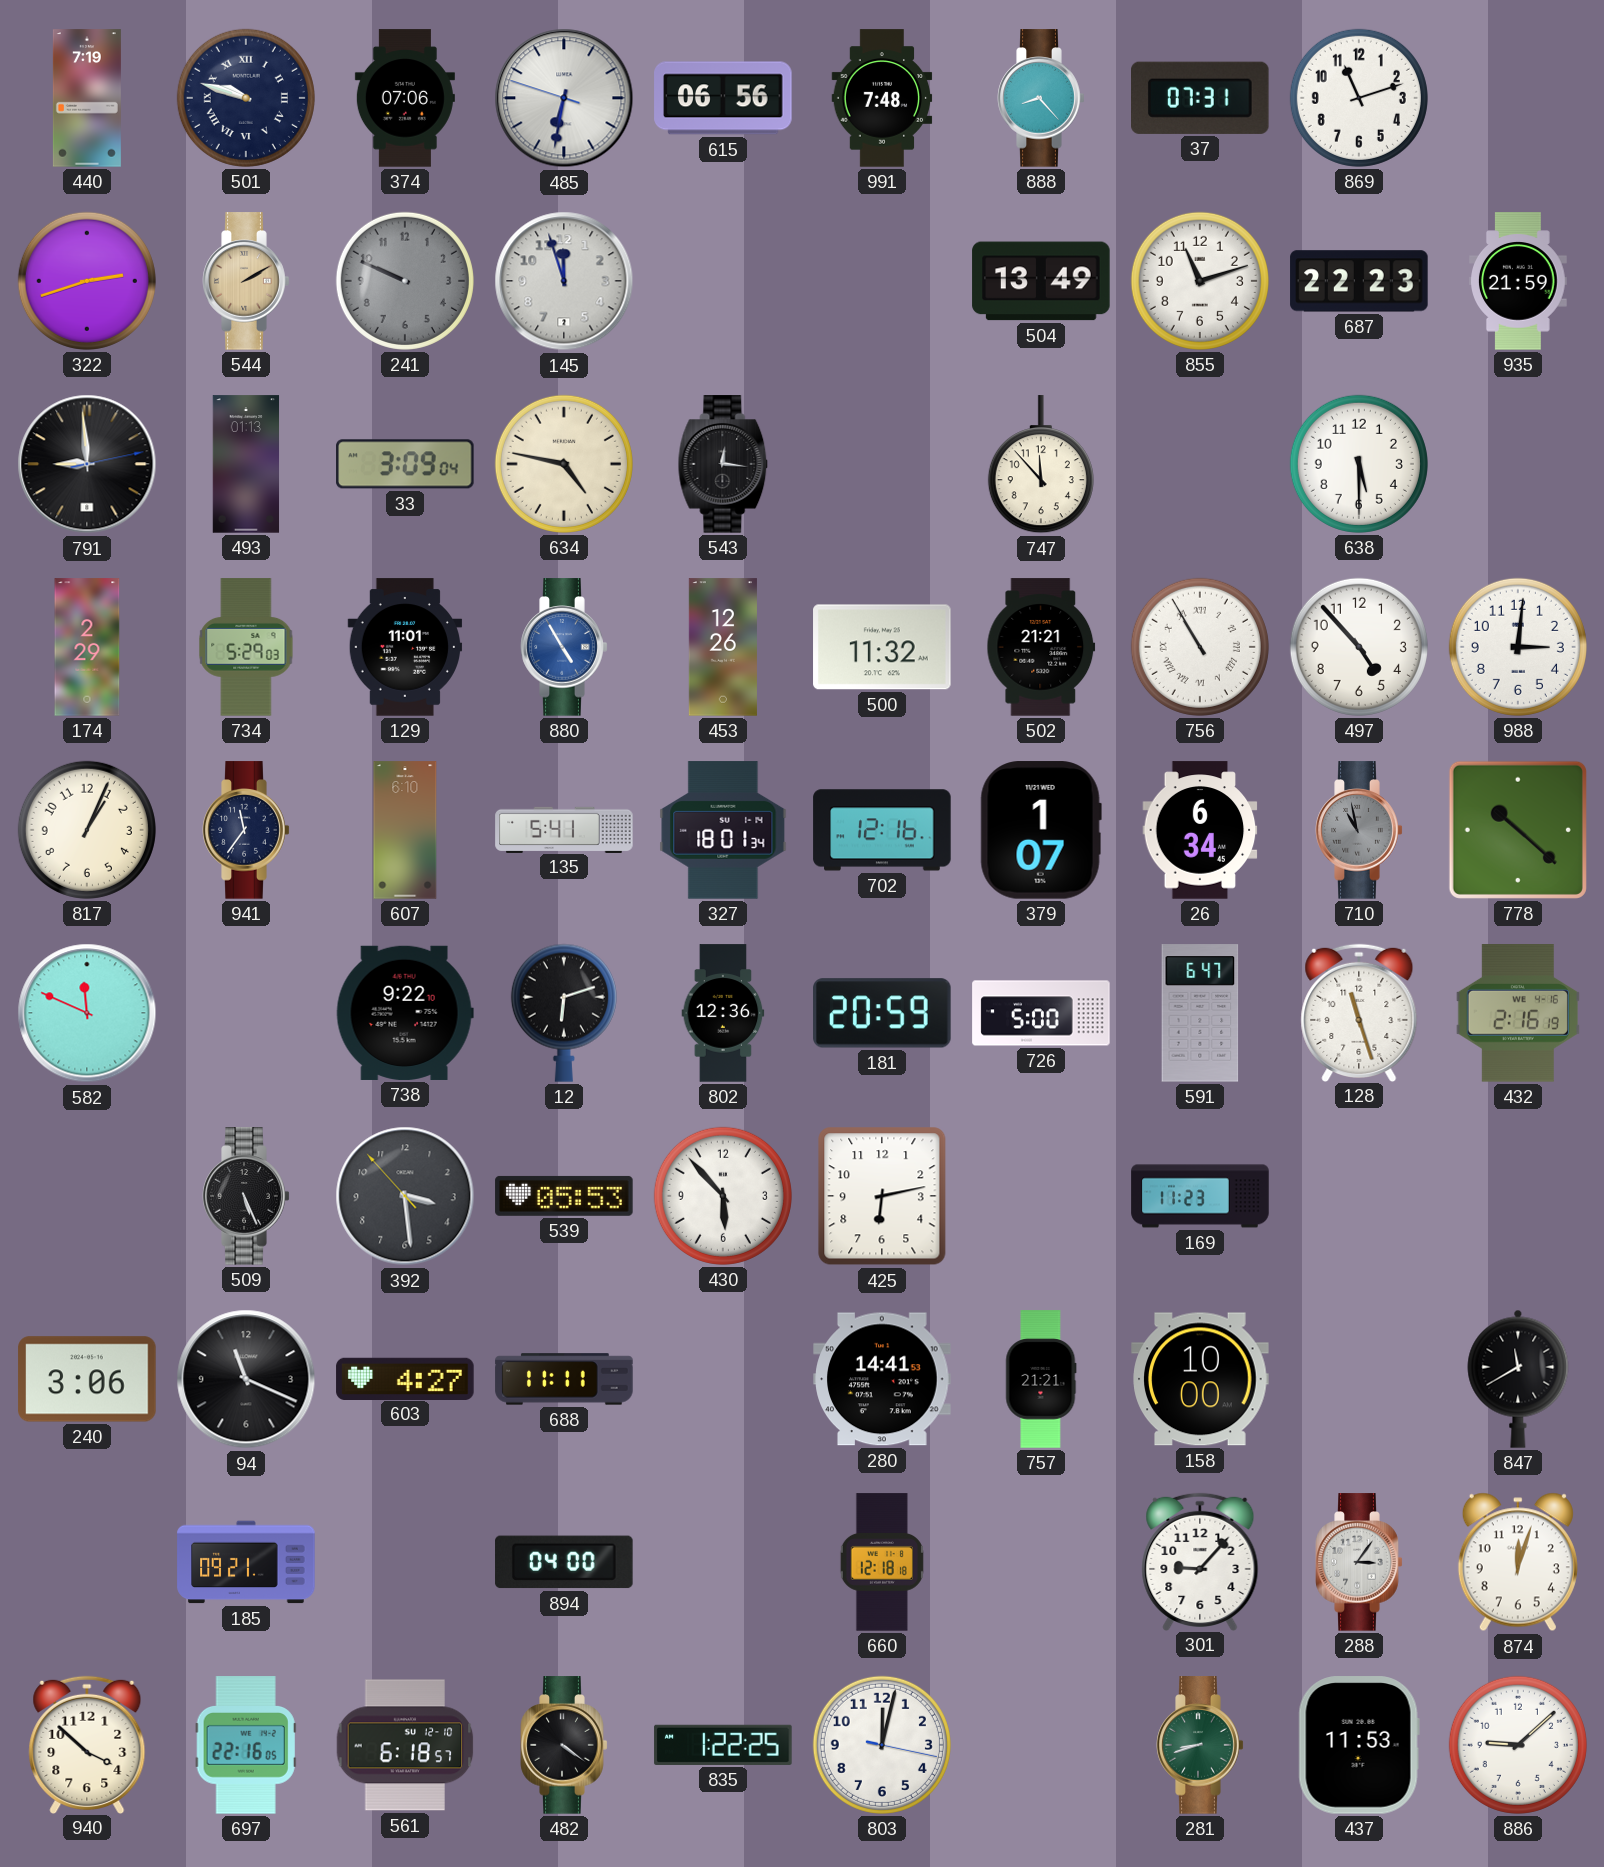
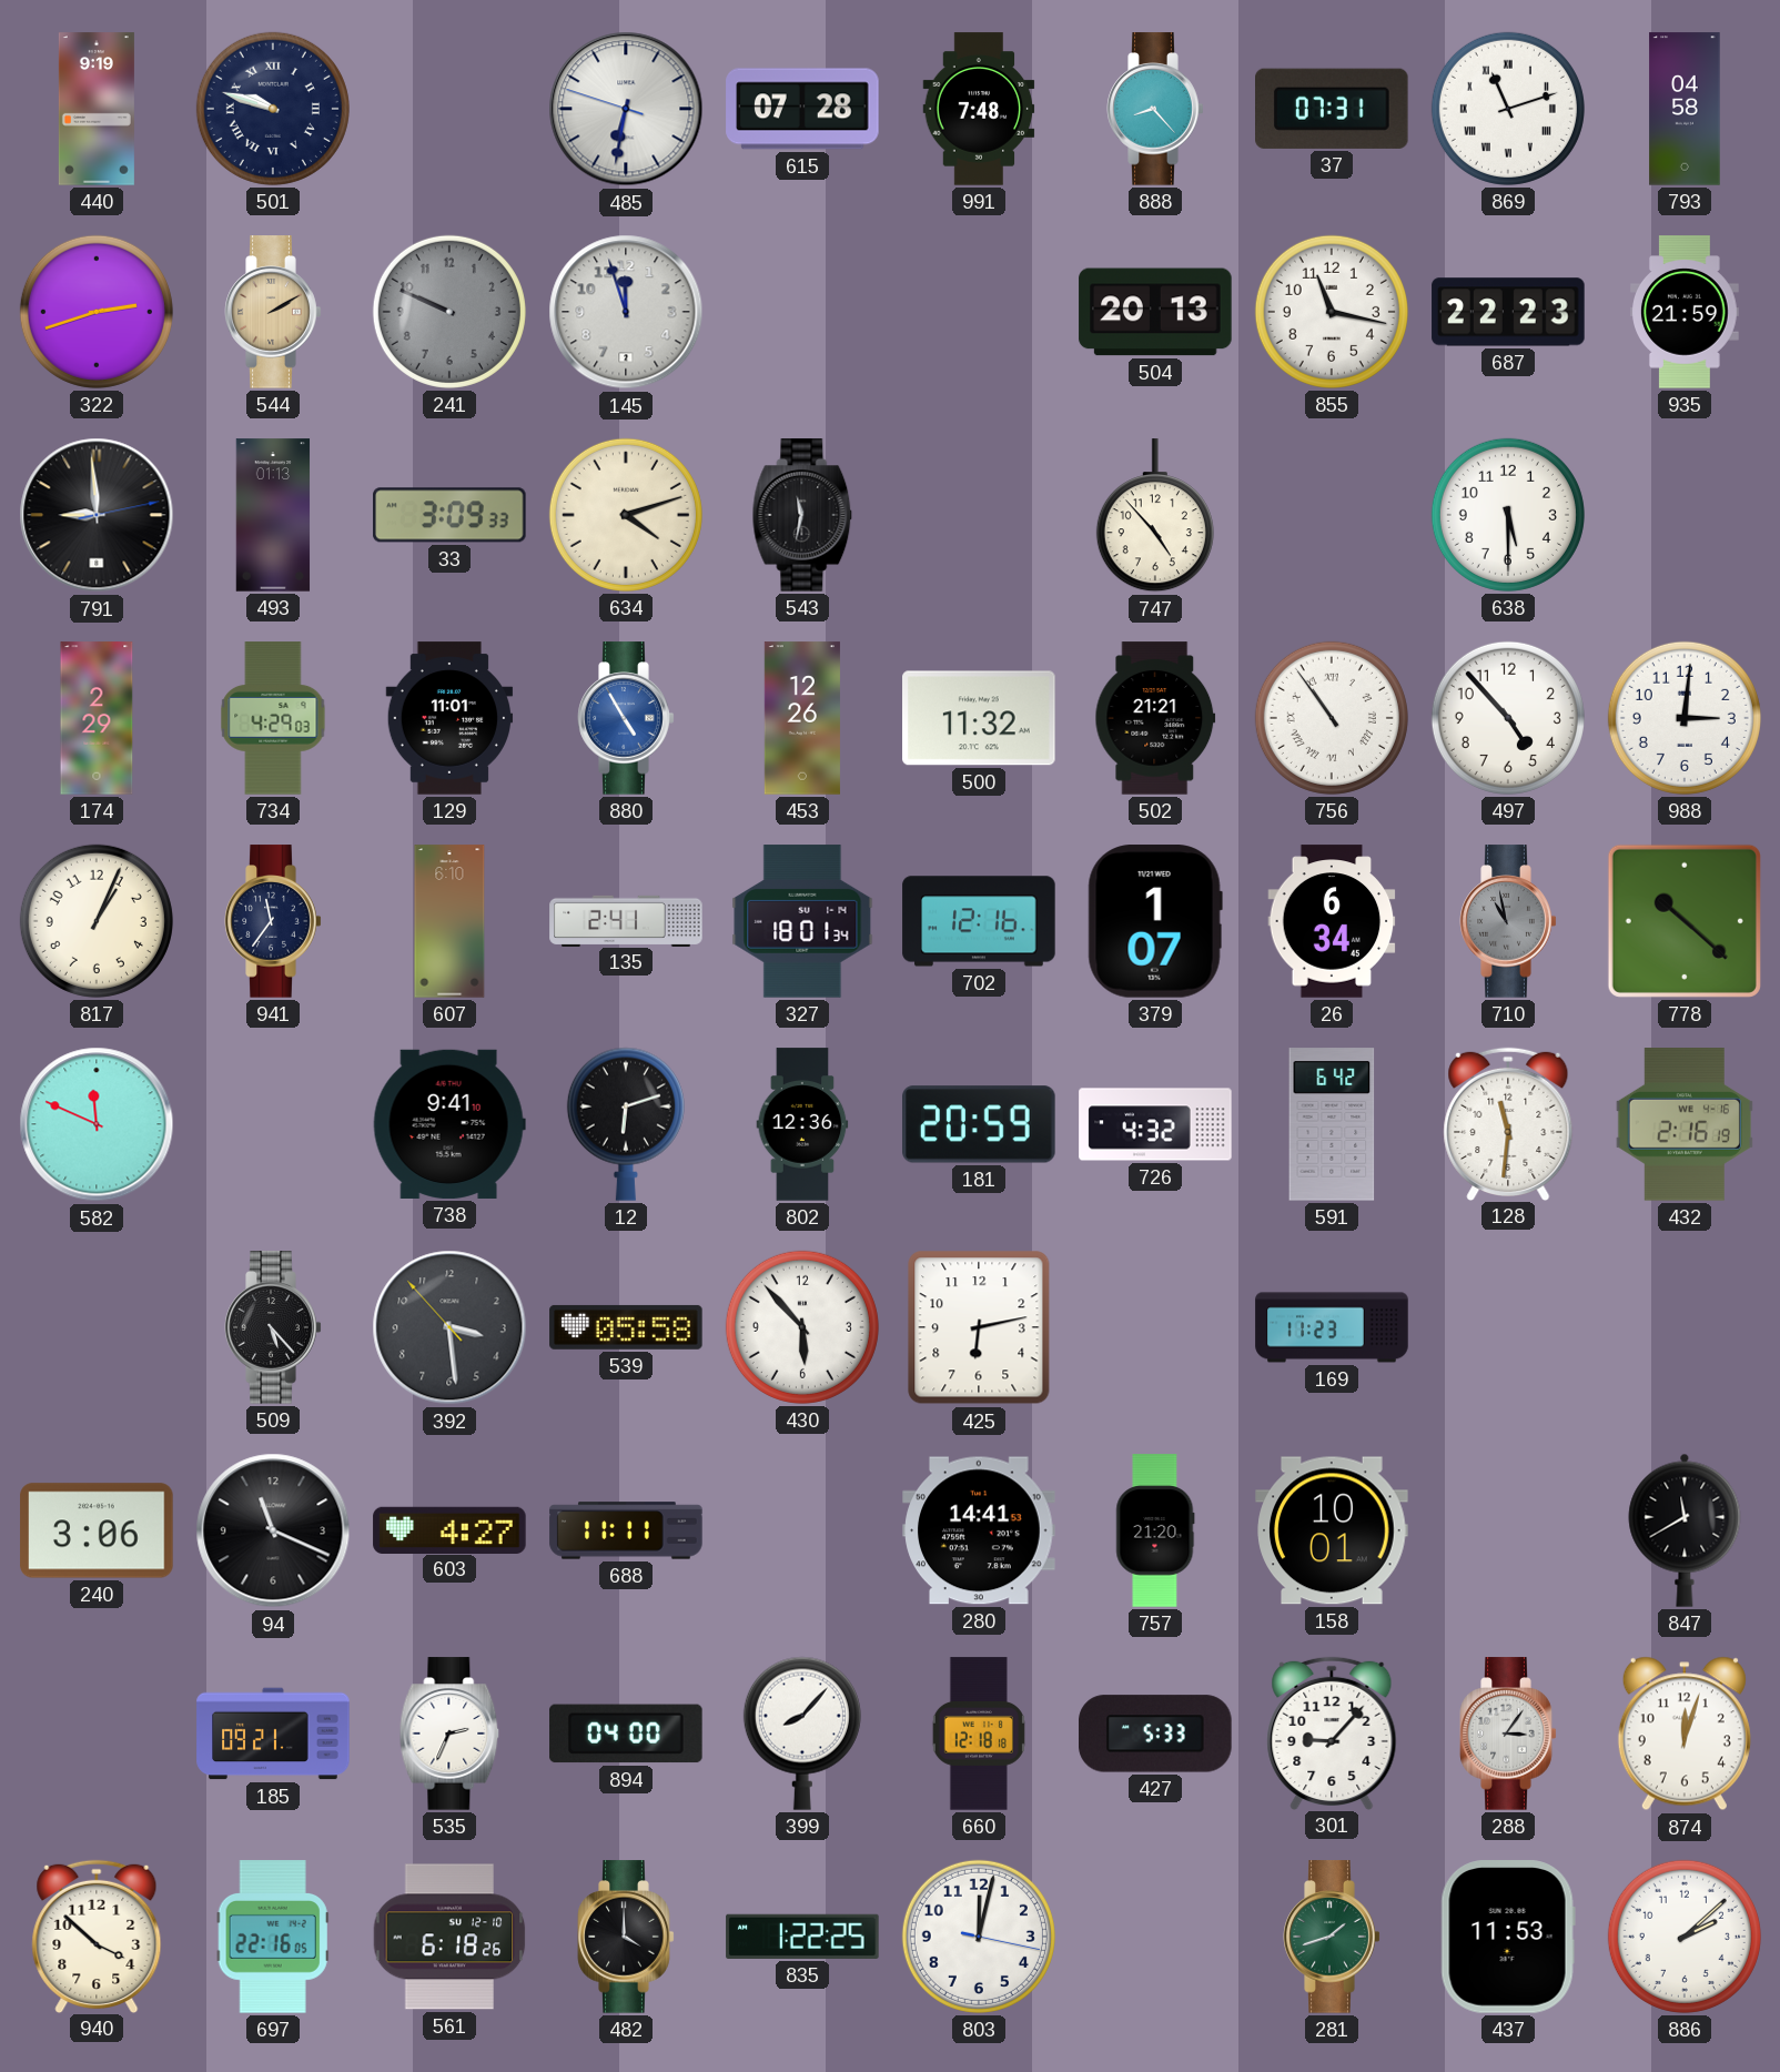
440: 7:19 -> 9:19
374: 07:06 -> none
615: 06:56 -> 07:28
869 numerals: Arabic -> Roman
793: none -> 04:58
504: 13:49 -> 20:13
855: 11:12 -> 11:17
33: 3:09:04 -> 3:09:33
634: 4:47 -> 4:12
543: 12:16 -> 11:32
747: 11:53 -> 4:53
734: 5:29 -> 4:29
756: 10:55 -> 10:54
135: 5:41 -> 2:41
738: 9:22 -> 9:41
726: 5:00 -> 4:32
591: 6:47 -> 6:42
128: 11:27 -> 11:31
509: 5:26 -> 5:23
539: 05:53 -> 05:58
757: 21:21 -> 21:20
158: 10:00 -> 10:01
535: none -> 2:34
399: none -> 8:07
427: none -> 5:33
561: 6:18:57 -> 6:18:26
482: 4:21 -> 4:00
281: 8:42 -> 1:42
886: 9:08 -> 2:08
